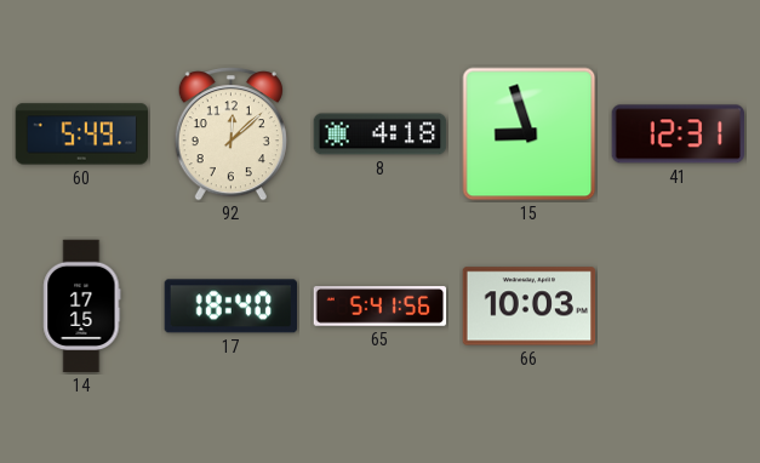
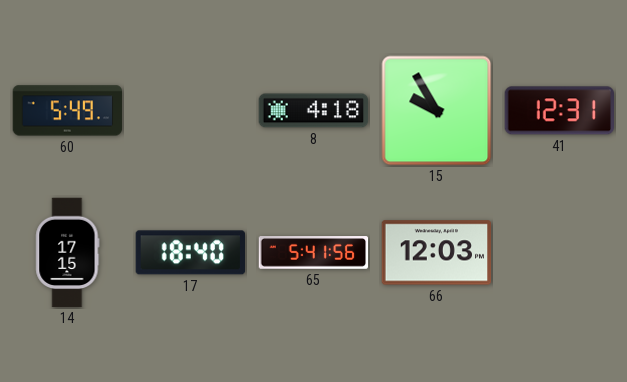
92: 12:08 -> none
15: 8:57 -> 9:55
66: 10:03 -> 12:03
